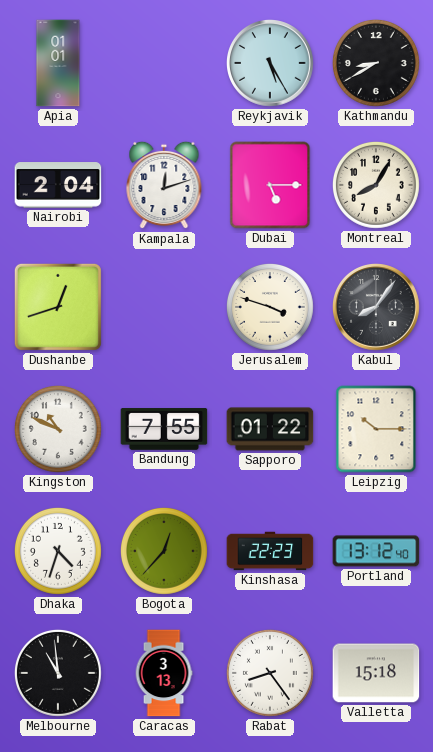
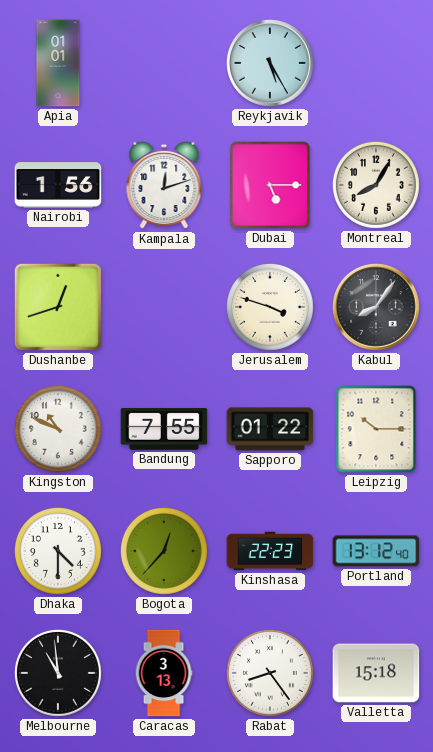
Kathmandu: 8:40 -> none
Nairobi: 2:04 -> 1:56
Dhaka: 4:33 -> 4:30
